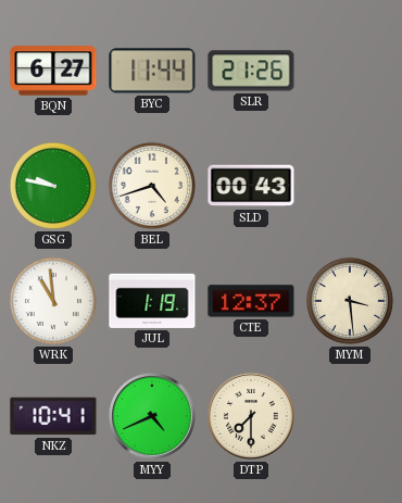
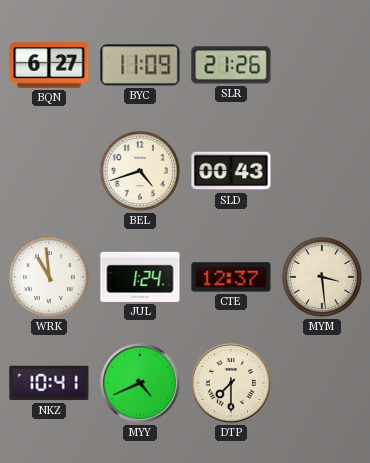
BYC: 11:44 -> 11:09
GSG: 9:47 -> none
JUL: 1:19 -> 1:24
